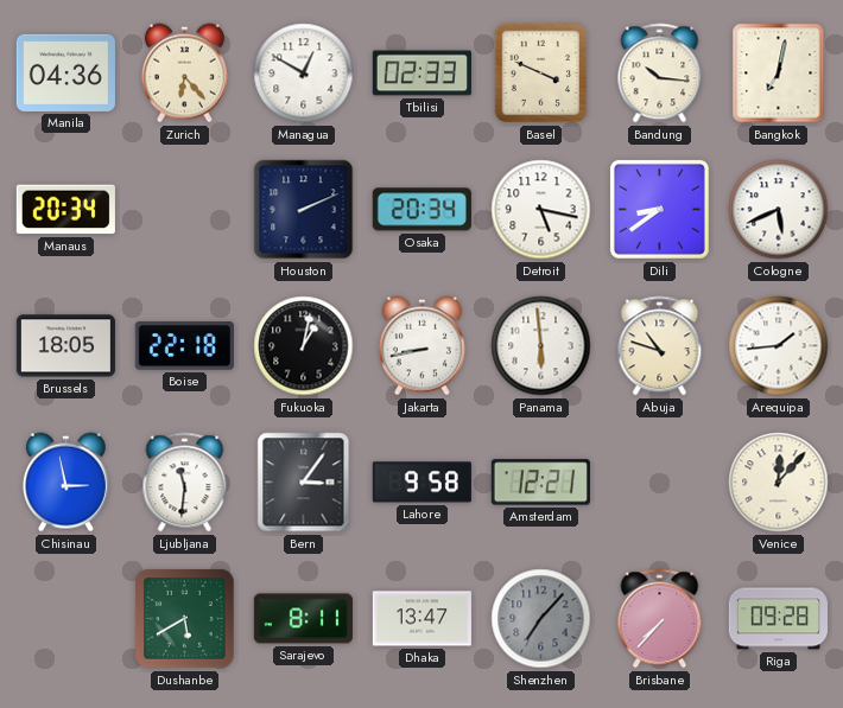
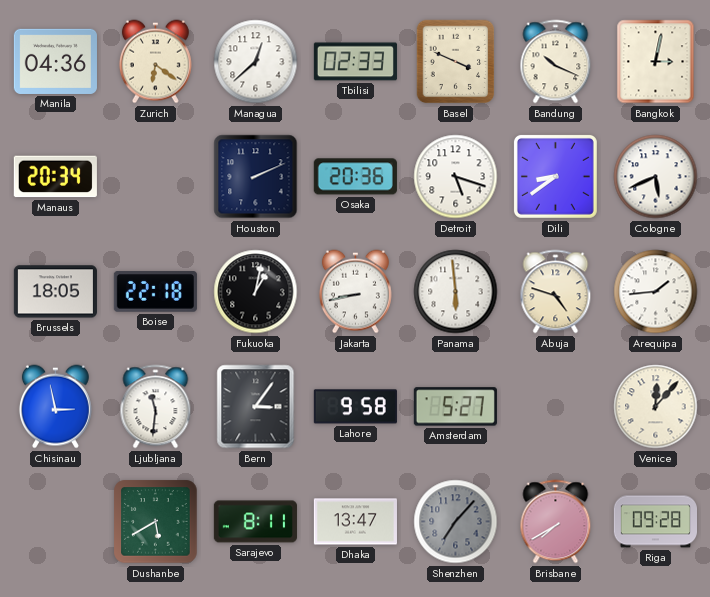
Zurich: 6:23 -> 6:21
Managua: 12:50 -> 12:38
Bandung: 10:16 -> 10:19
Bangkok: 7:02 -> 3:02
Osaka: 20:34 -> 20:36
Detroit: 5:17 -> 5:18
Abuja: 10:48 -> 4:48
Amsterdam: 12:21 -> 5:27
Brisbane: 7:37 -> 7:40
